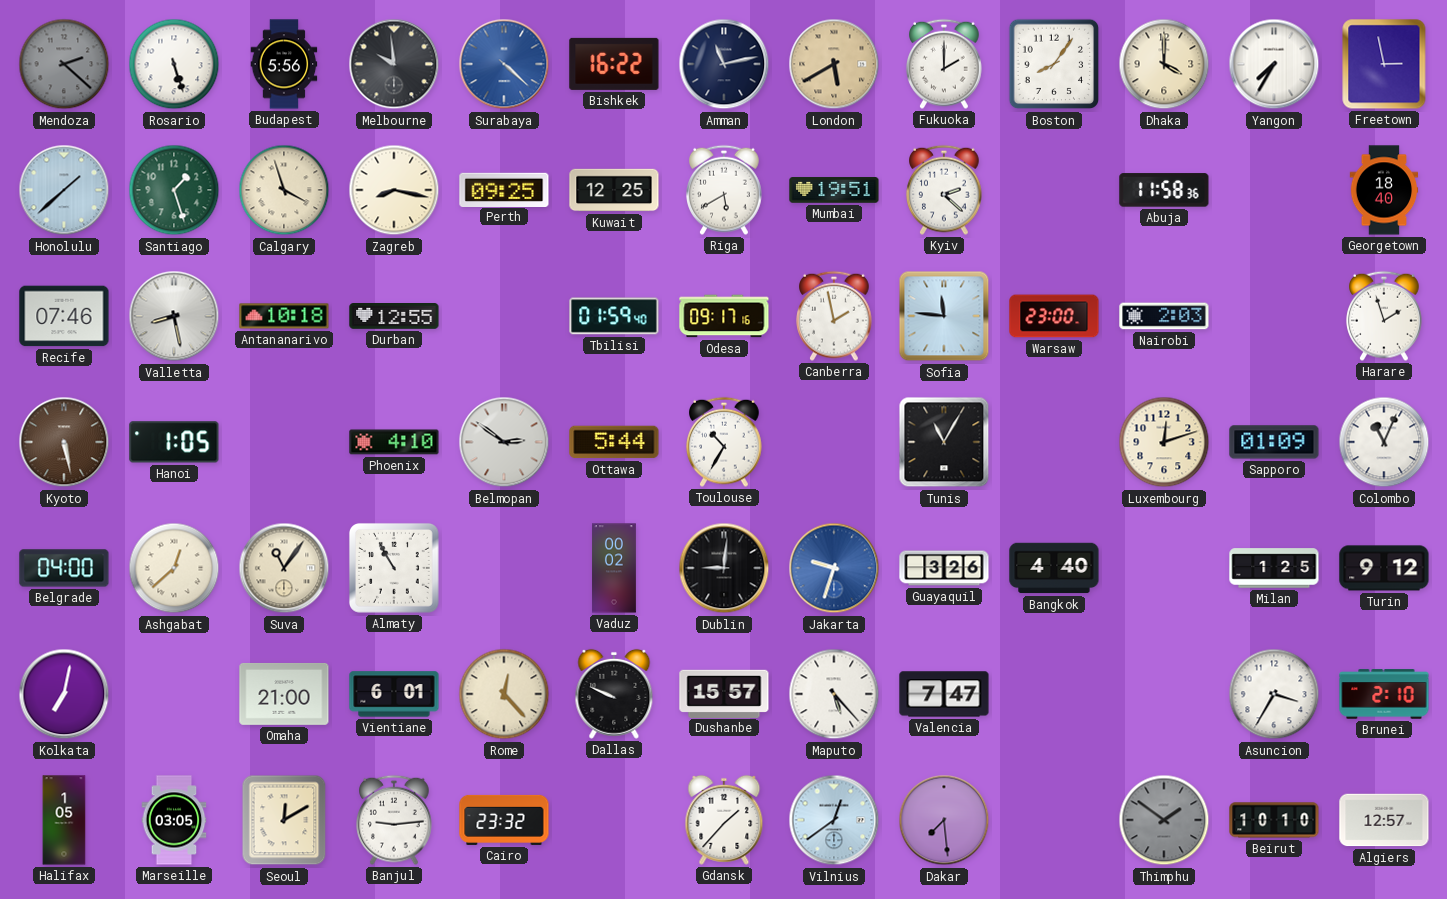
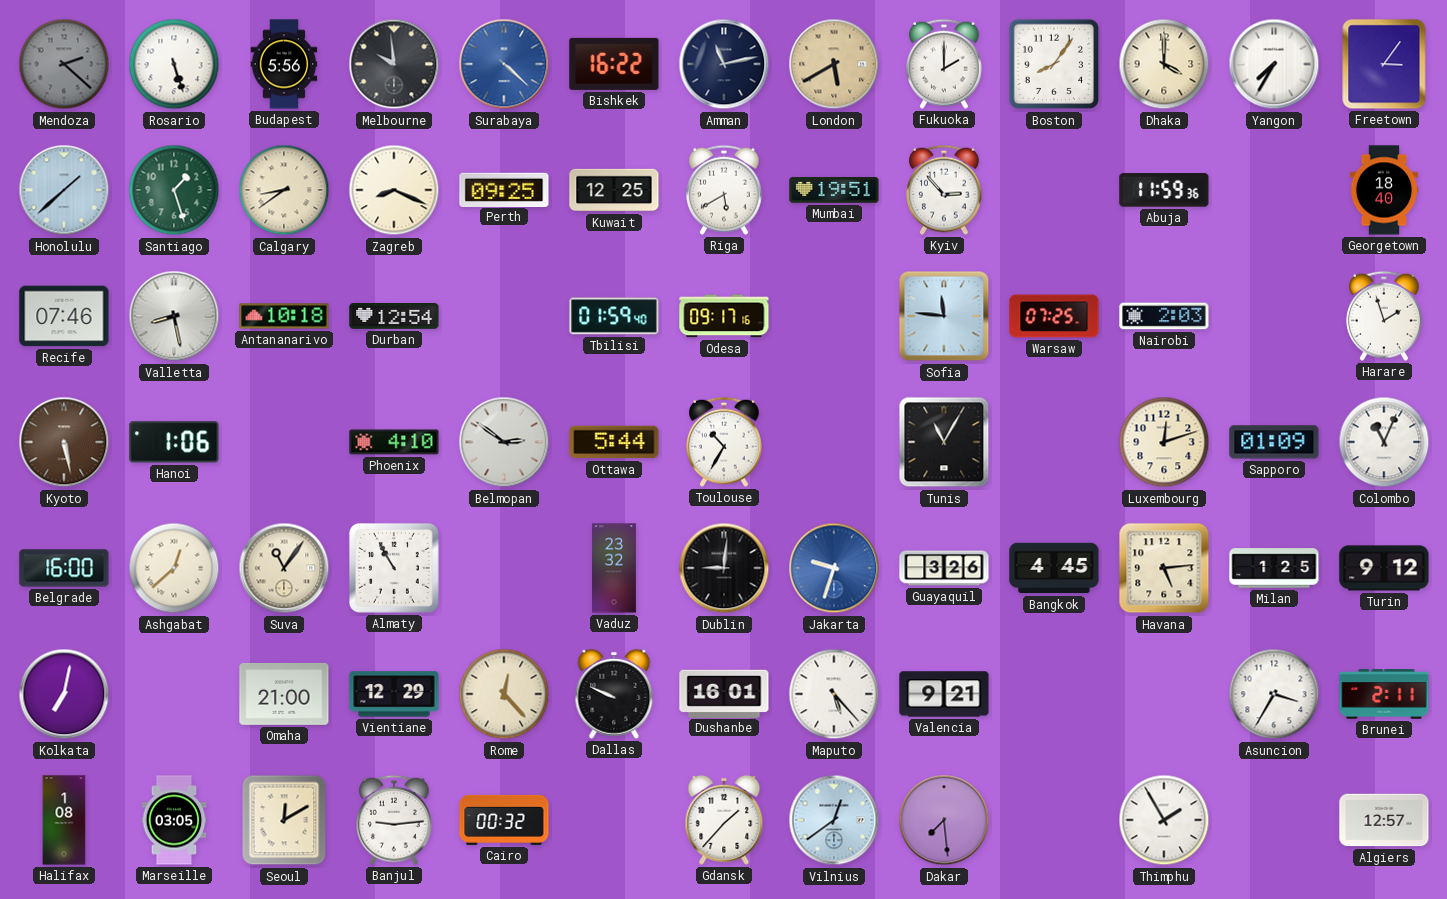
Freetown: 2:58 -> 3:06
Calgary: 3:57 -> 8:39
Zagreb: 8:17 -> 8:19
Kyiv: 2:22 -> 2:53
Abuja: 11:58 -> 11:59
Durban: 12:55 -> 12:54
Canberra: 1:58 -> none
Warsaw: 23:00 -> 07:25
Hanoi: 1:05 -> 1:06
Belgrade: 04:00 -> 16:00
Vaduz: 00:02 -> 23:32
Bangkok: 4:40 -> 4:45
Havana: none -> 5:14
Vientiane: 6:01 -> 12:29
Dushanbe: 15:57 -> 16:01
Valencia: 7:47 -> 9:21
Brunei: 2:10 -> 2:11
Halifax: 1:05 -> 1:08
Cairo: 23:32 -> 00:32
Thimphu: 1:51 -> 1:55
Thimphu dial: grey -> white
Beirut: 10:10 -> none
